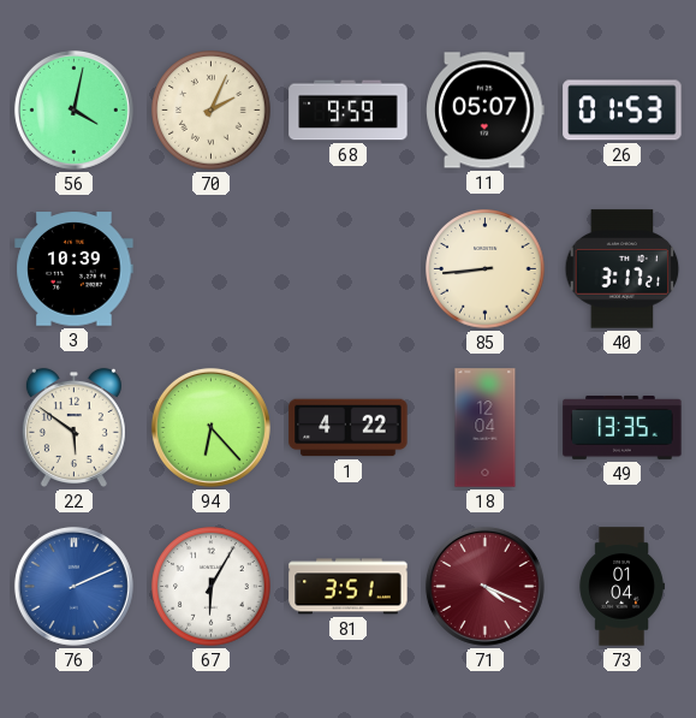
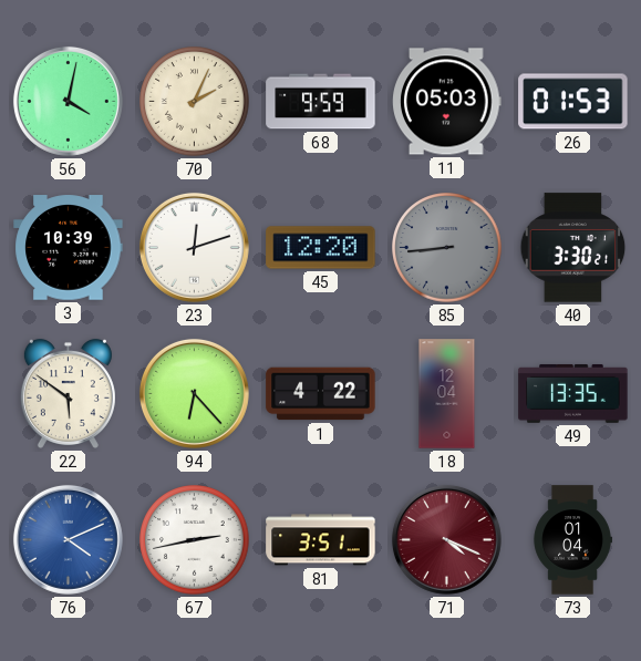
11: 05:07 -> 05:03
23: none -> 12:12
45: none -> 12:20
85 dial: cream -> grey
40: 3:17 -> 3:30
76: 2:11 -> 4:11
67: 6:05 -> 2:43
